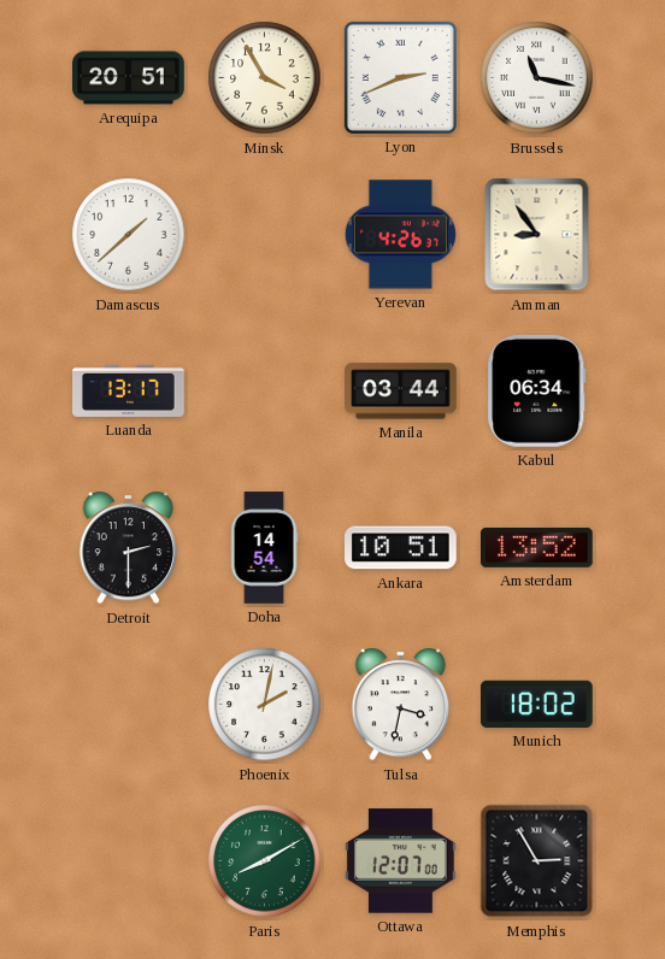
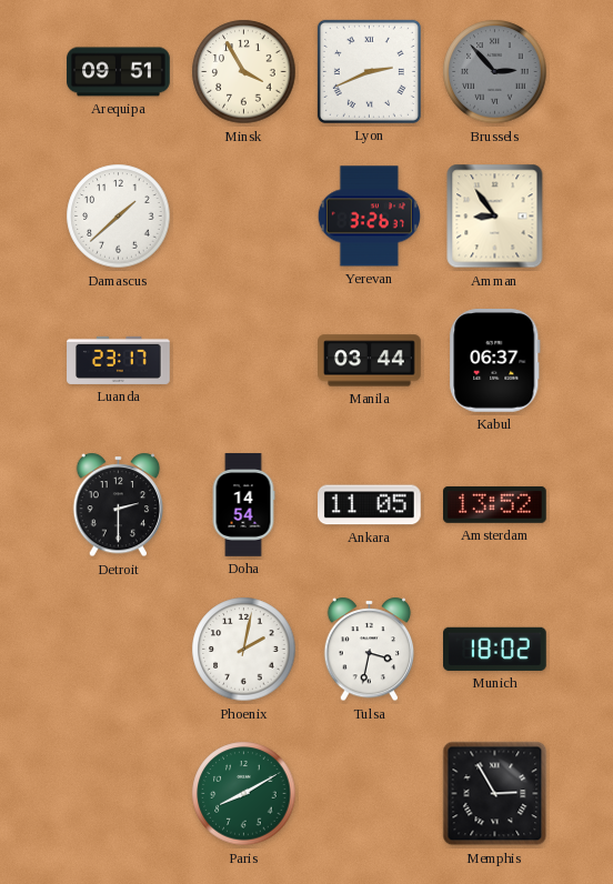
Arequipa: 20:51 -> 09:51
Brussels: 11:17 -> 2:53
Brussels dial: white -> grey
Yerevan: 4:26 -> 3:26
Luanda: 13:17 -> 23:17
Kabul: 06:34 -> 06:37
Ankara: 10:51 -> 11:05
Ottawa: 12:07 -> none
